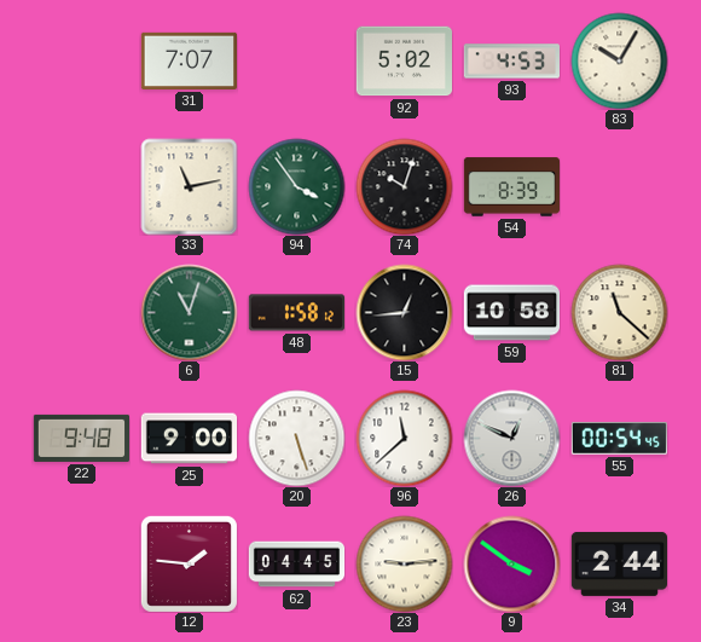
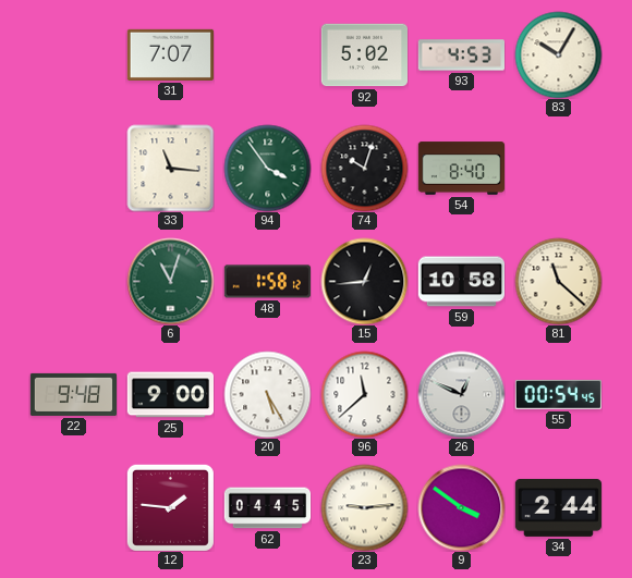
33: 11:13 -> 11:16
54: 8:39 -> 8:40
20: 5:27 -> 5:25
